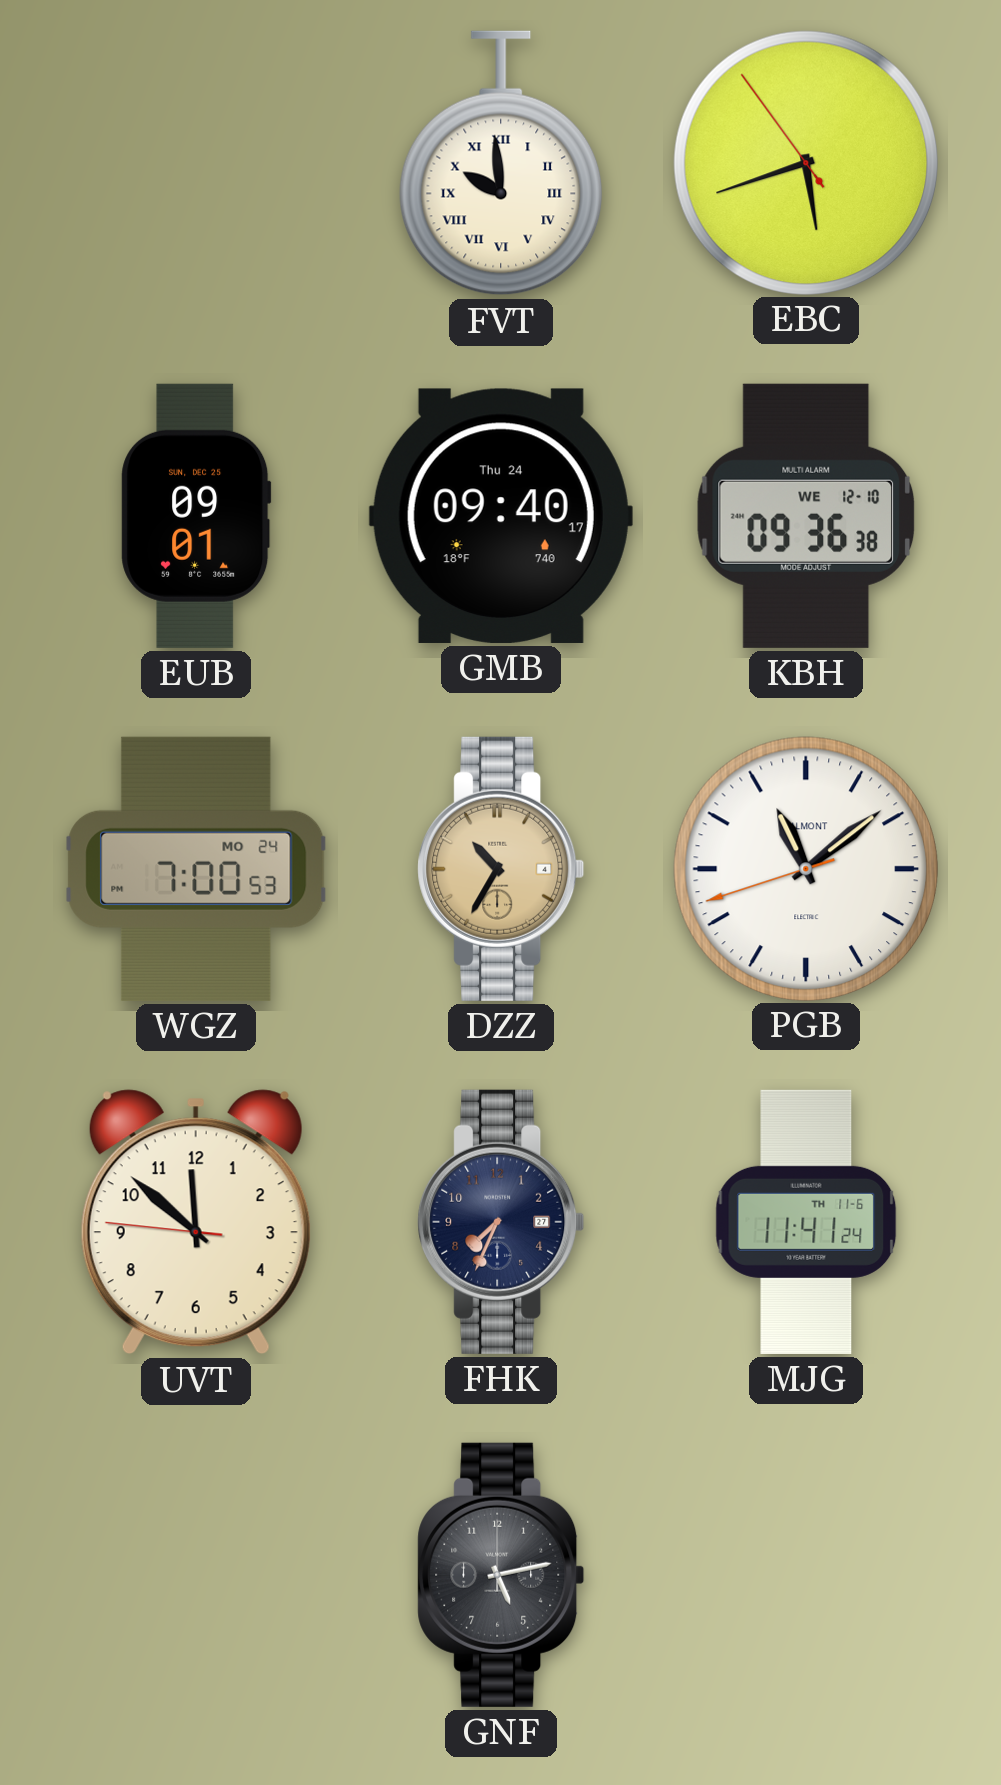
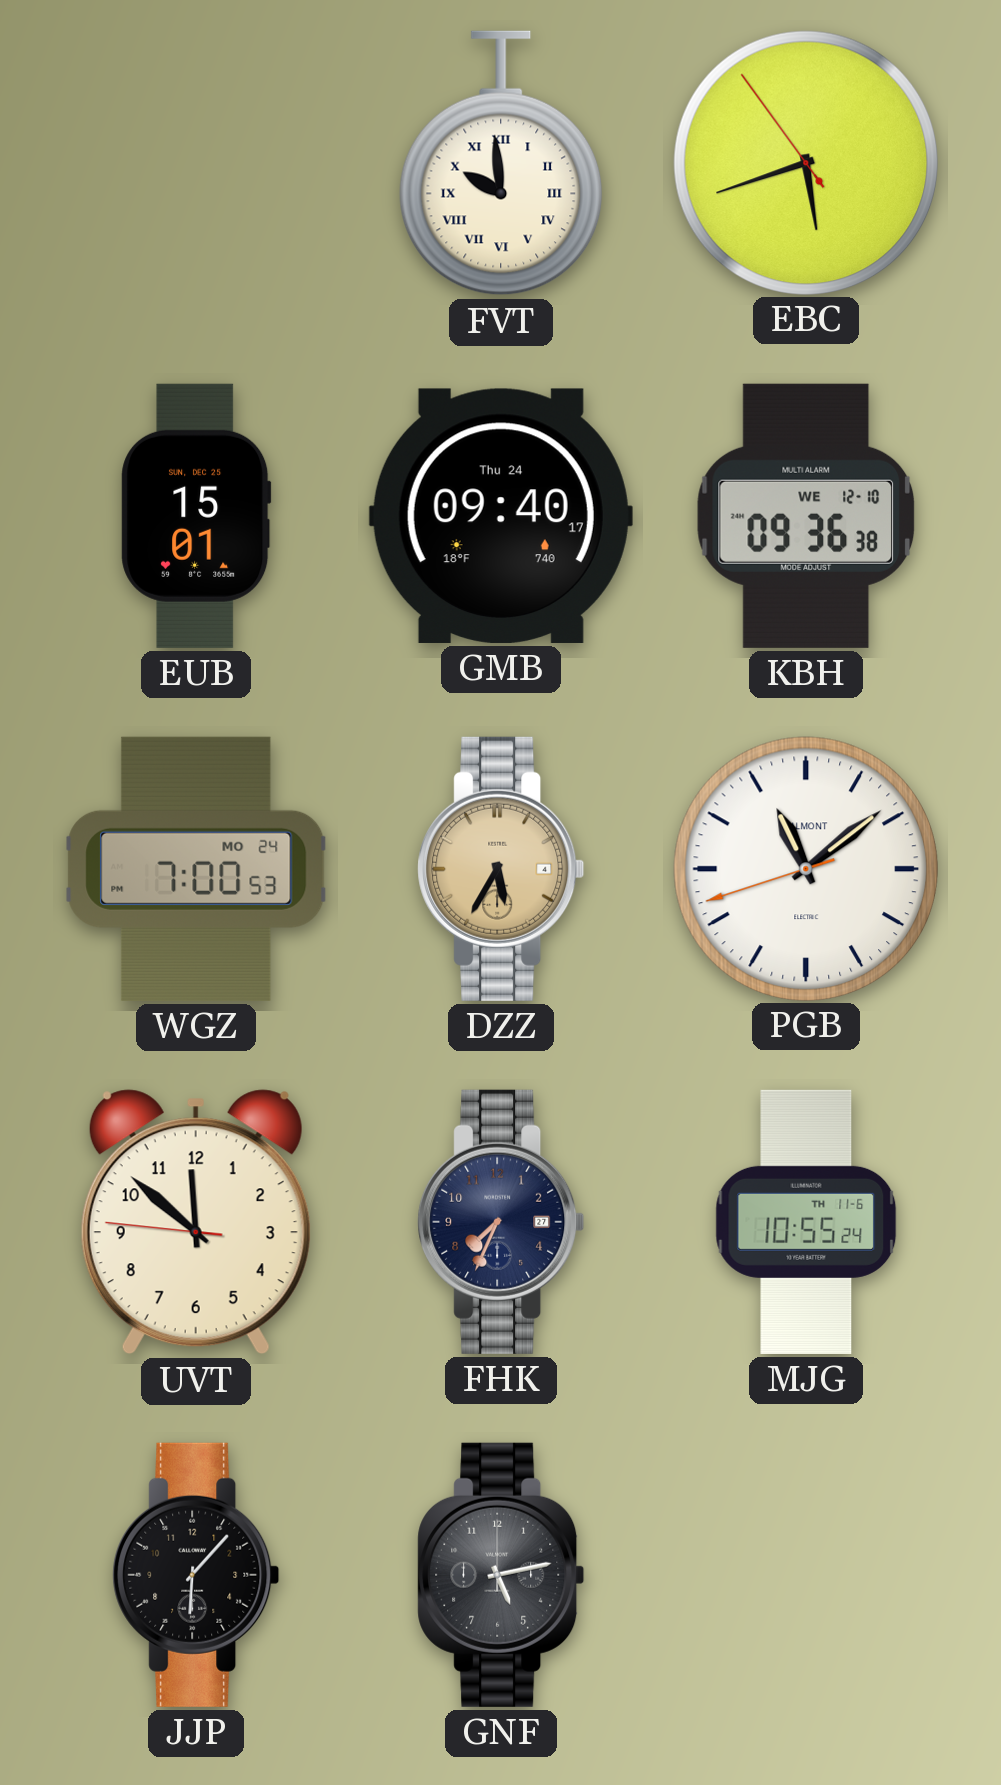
EUB: 09:01 -> 15:01
DZZ: 10:35 -> 5:35
MJG: 11:41 -> 10:55
JJP: none -> 6:07
